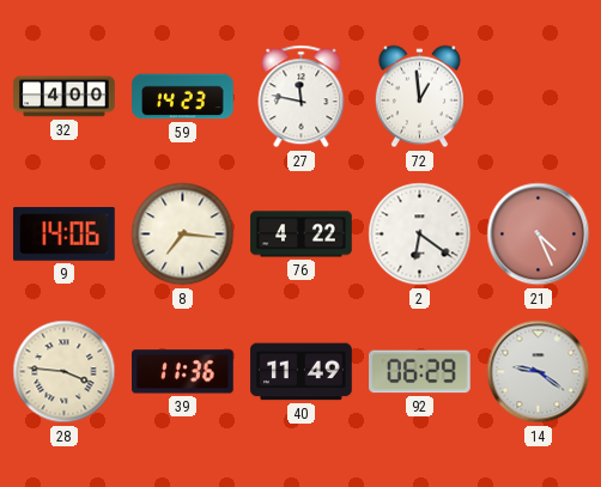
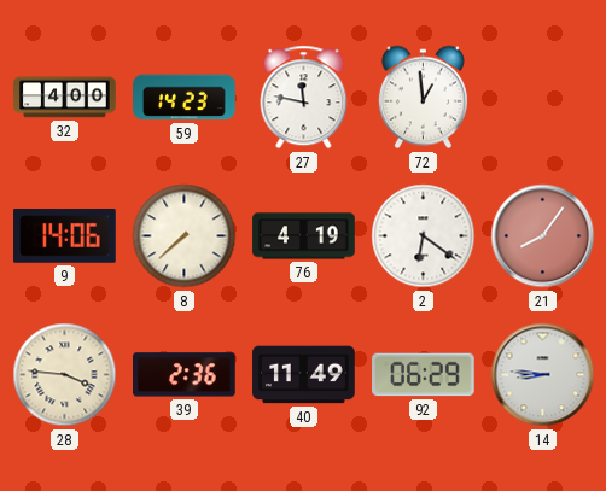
8: 7:16 -> 7:38
76: 4:22 -> 4:19
21: 4:26 -> 8:06
39: 11:36 -> 2:36
14: 9:21 -> 8:46
